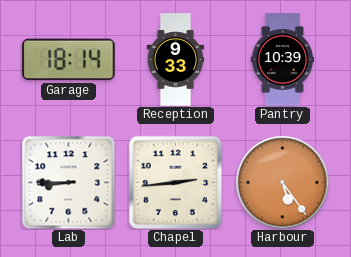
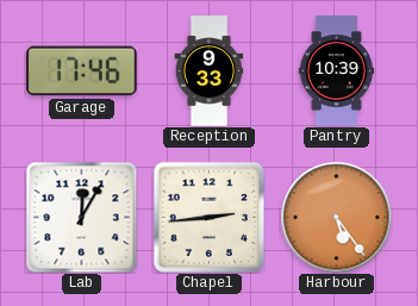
Garage: 18:14 -> 17:46
Lab: 8:45 -> 12:05
